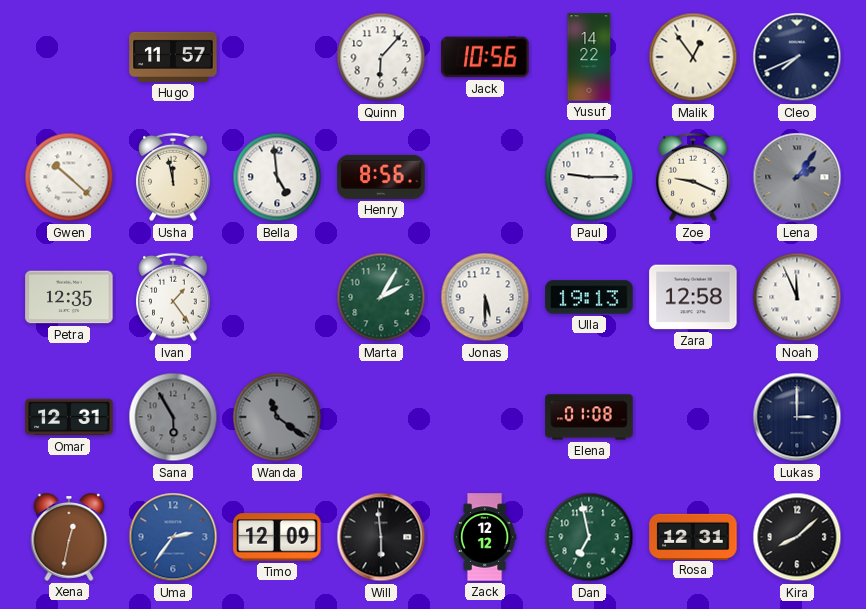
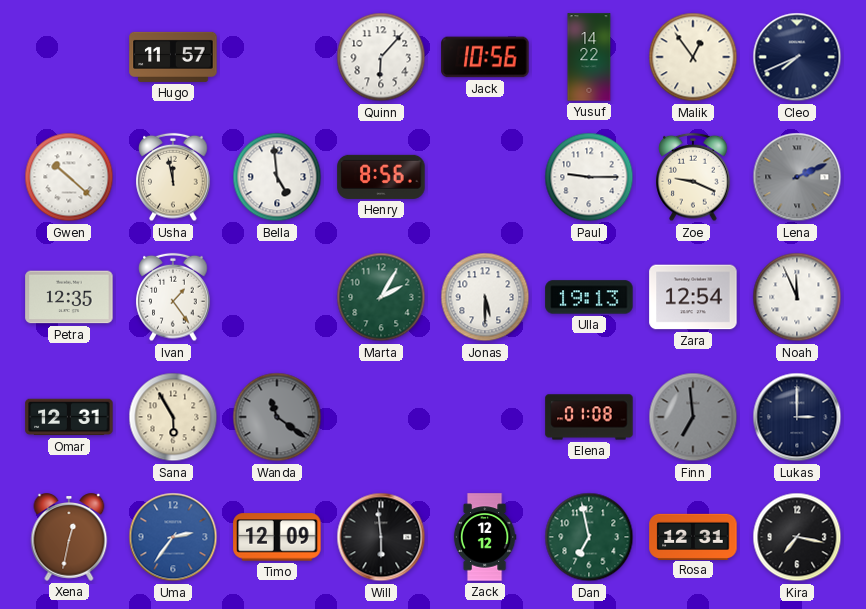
Lena: 2:06 -> 2:11
Zara: 12:58 -> 12:54
Sana dial: grey -> cream
Finn: none -> 6:59
Kira: 8:08 -> 7:17
